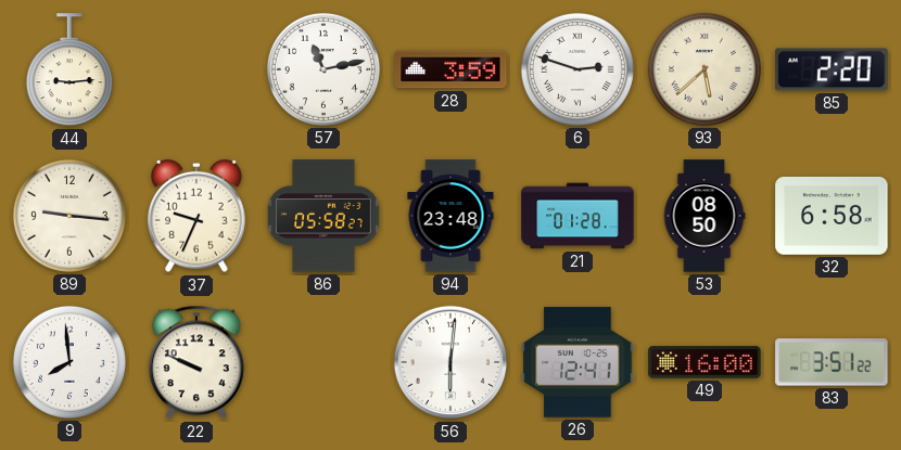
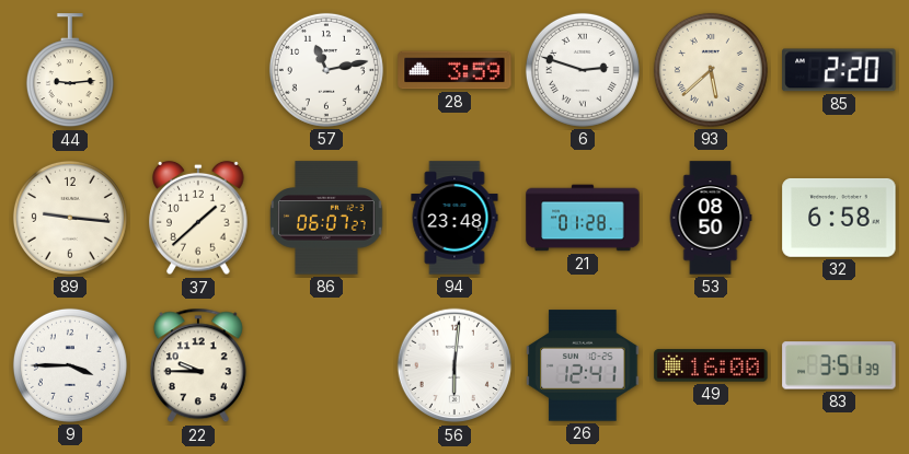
37: 9:34 -> 1:38
86: 05:58 -> 06:07
9: 7:59 -> 3:45
22: 9:49 -> 9:45
83: 3:51:22 -> 3:51:39
